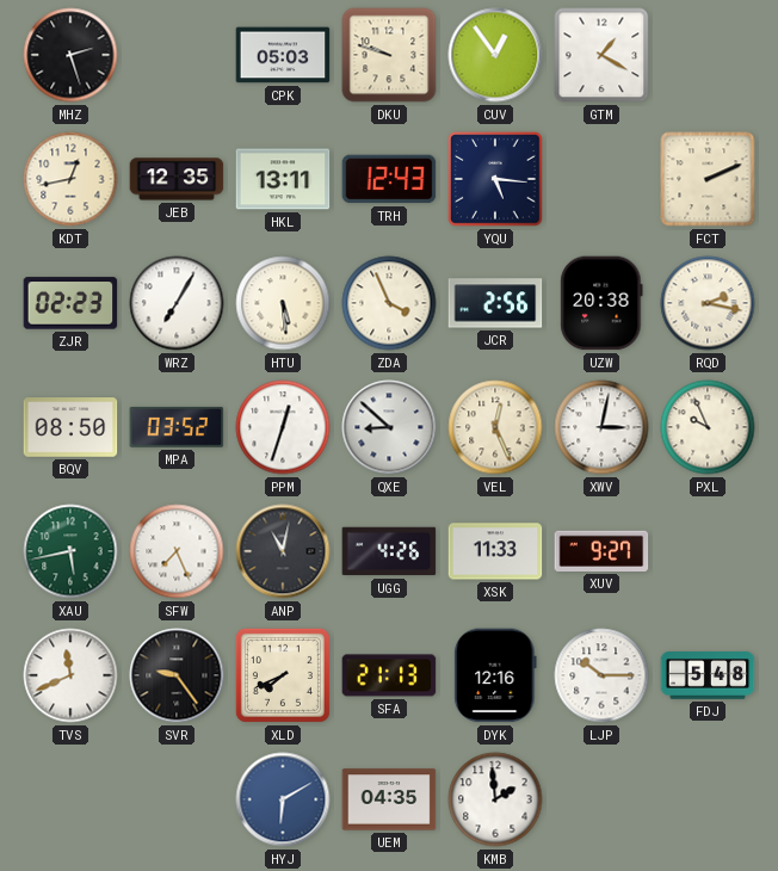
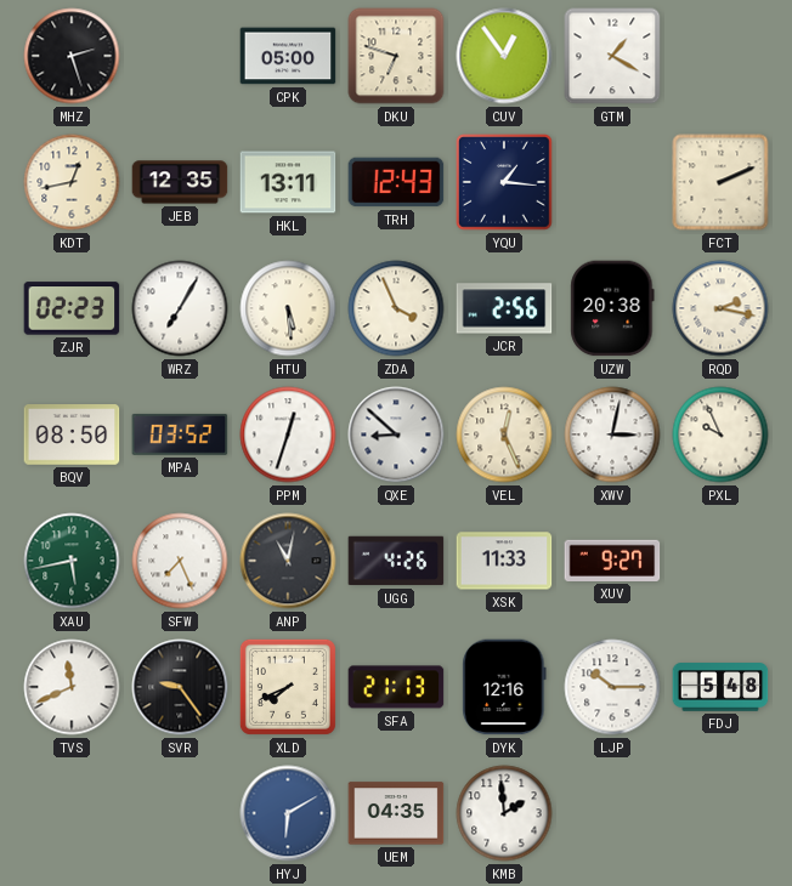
CPK: 05:03 -> 05:00
DKU: 9:48 -> 6:48
YQU: 5:16 -> 1:16
